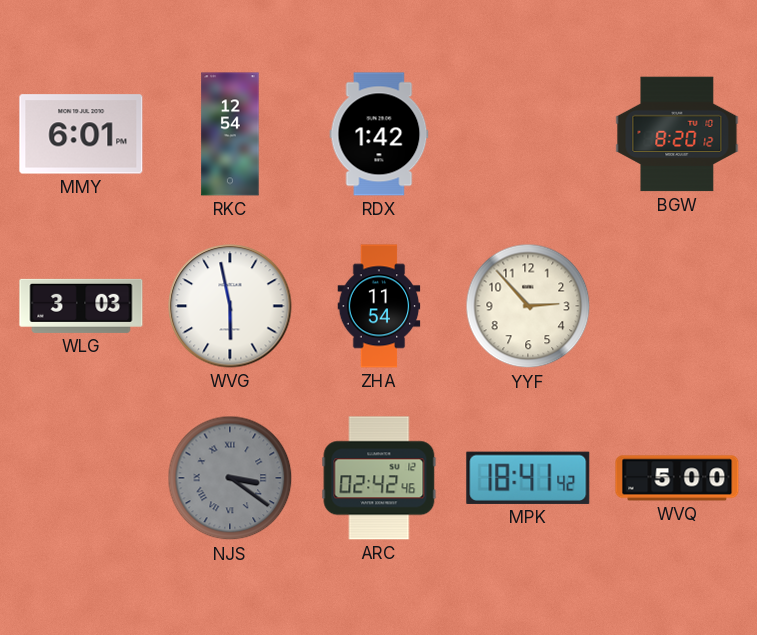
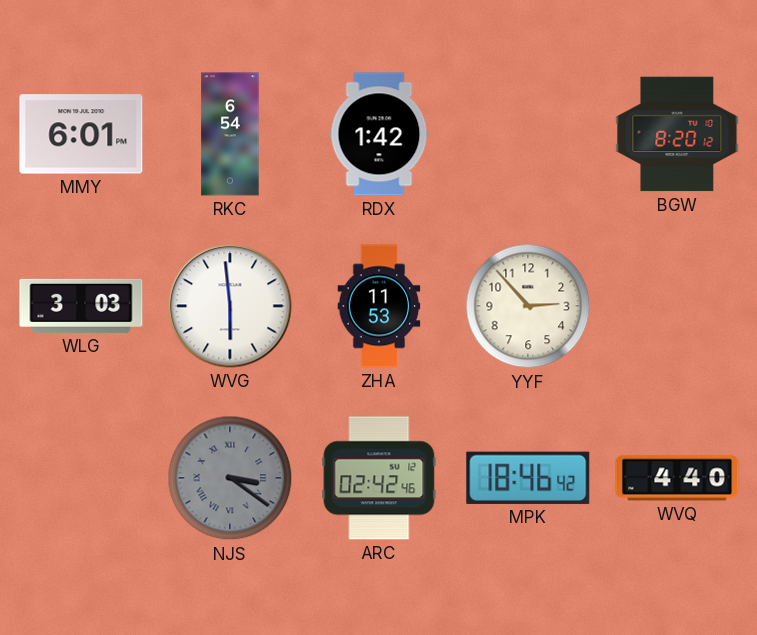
RKC: 12:54 -> 6:54
WVG: 5:58 -> 5:59
ZHA: 11:54 -> 11:53
MPK: 18:41 -> 18:46
WVQ: 5:00 -> 4:40
